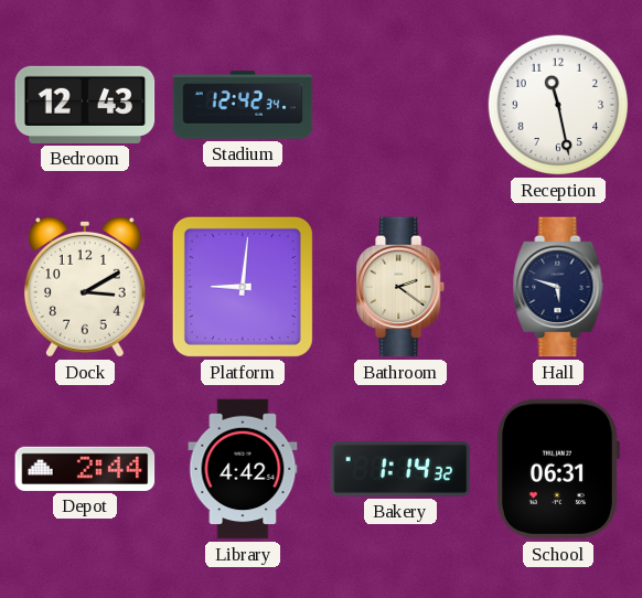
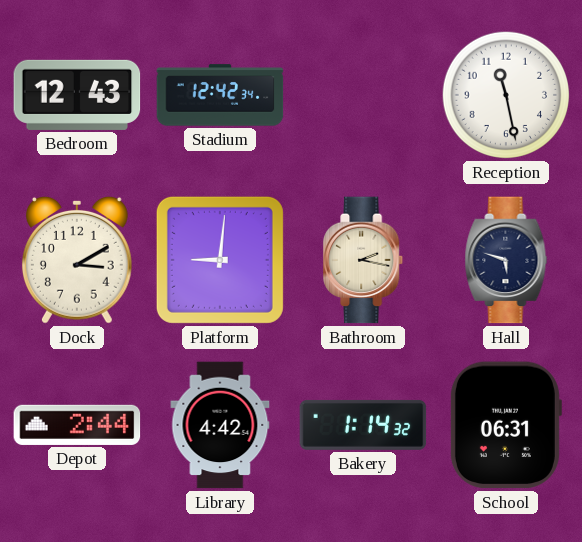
Bathroom: 2:21 -> 2:17
